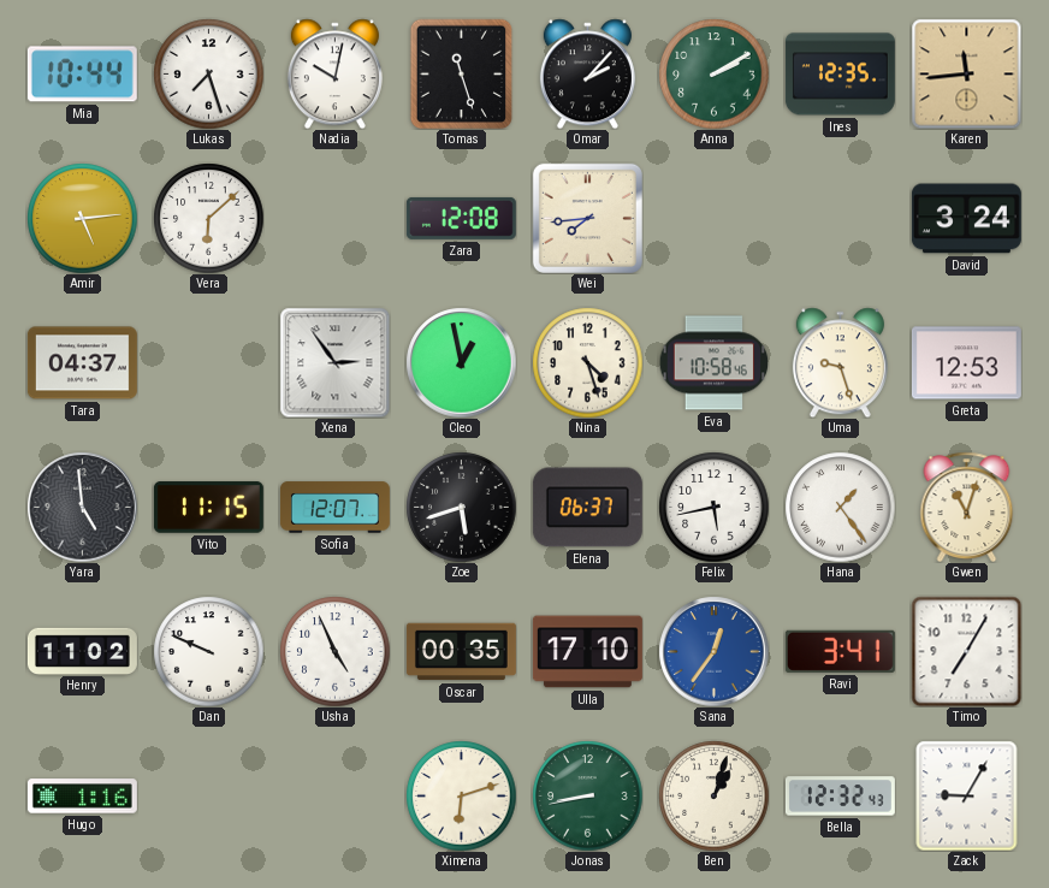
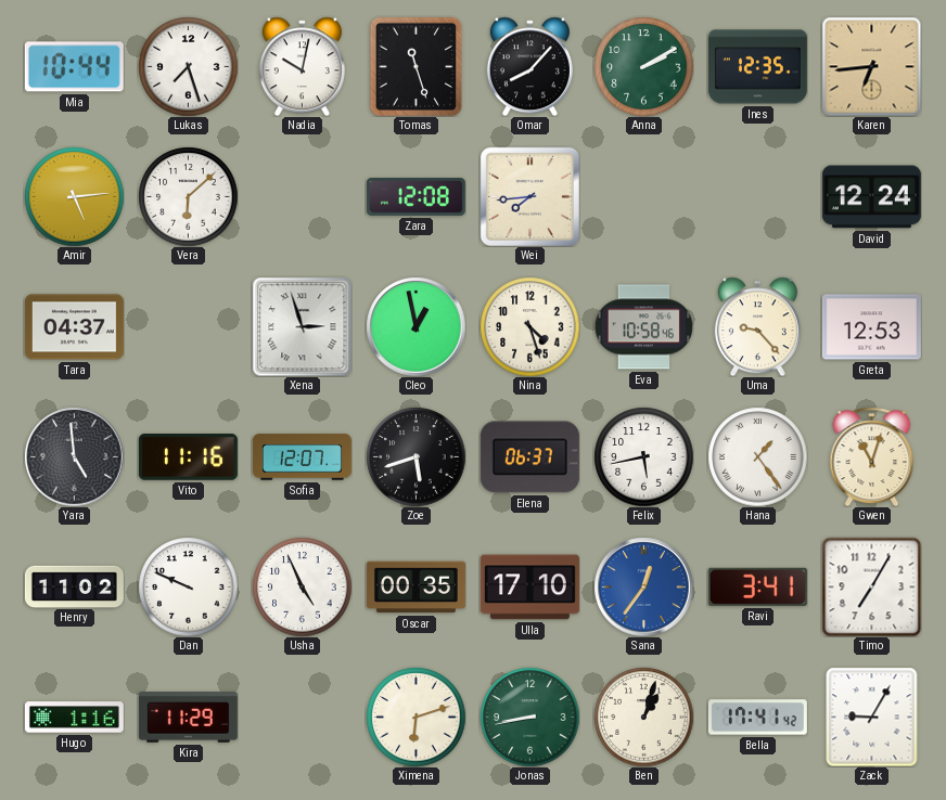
Omar: 2:07 -> 8:07
Karen: 11:44 -> 6:44
David: 3:24 -> 12:24
Xena: 2:54 -> 2:57
Uma: 9:27 -> 9:23
Vito: 11:15 -> 11:16
Kira: none -> 11:29
Bella: 12:32 -> 17:41
